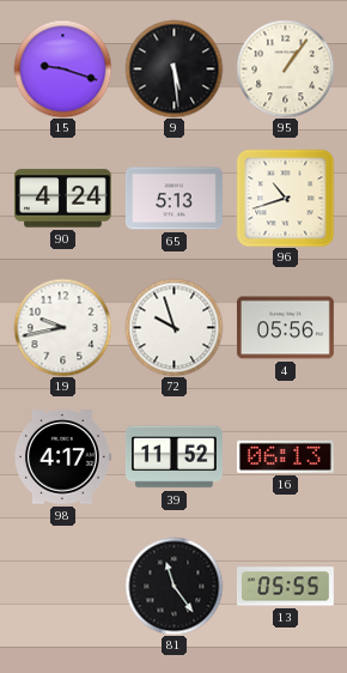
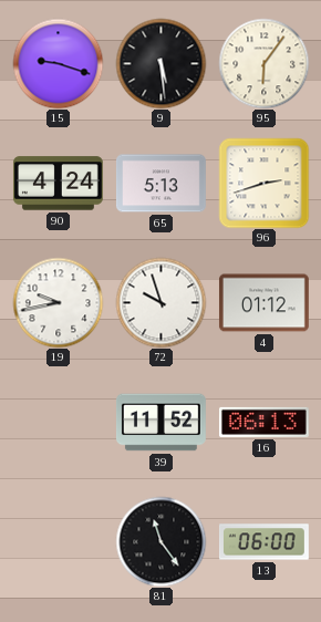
95: 1:06 -> 6:06
96: 10:42 -> 2:42
4: 05:56 -> 01:12
98: 4:17 -> none
13: 05:55 -> 06:00
